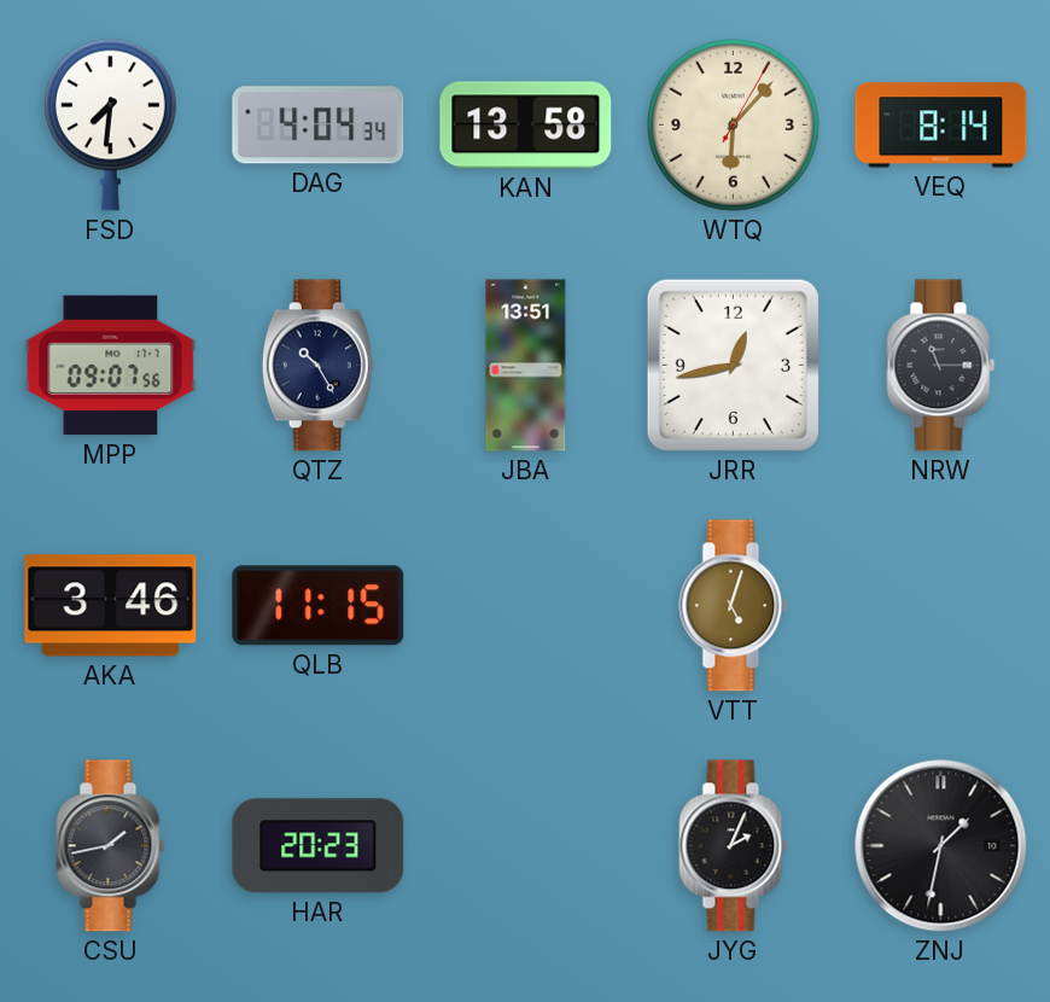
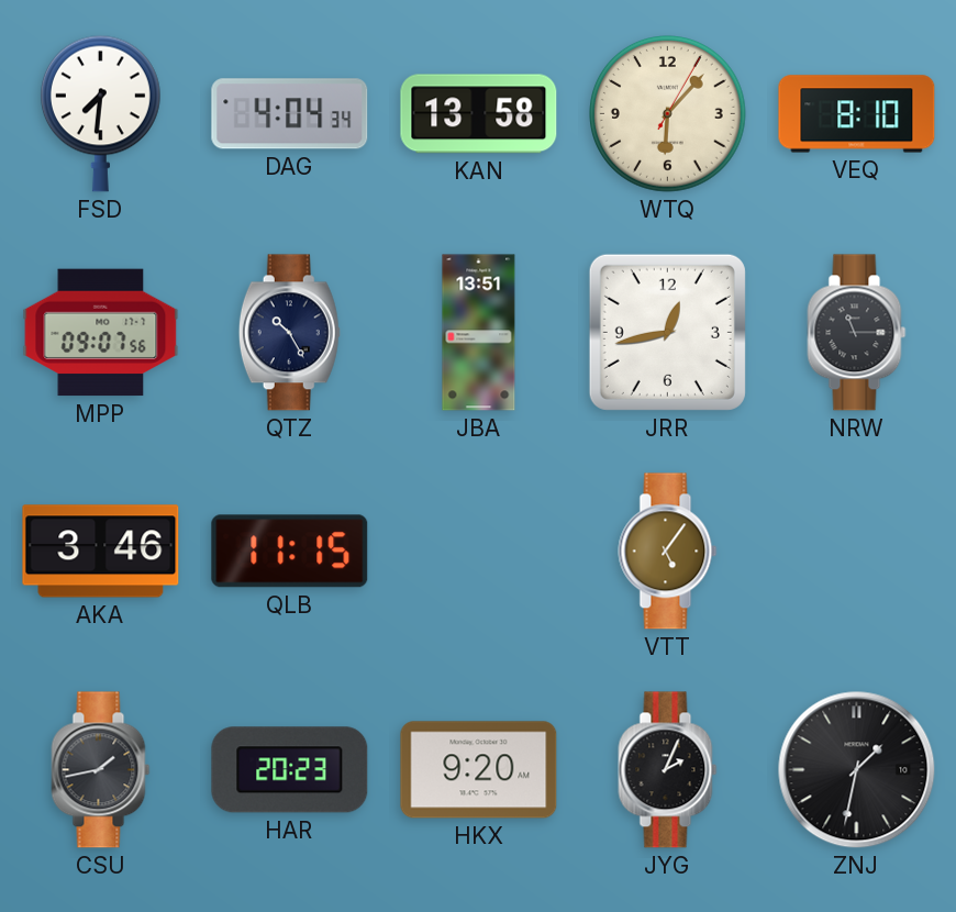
VEQ: 8:14 -> 8:10
VTT: 5:03 -> 5:06
HKX: none -> 9:20
